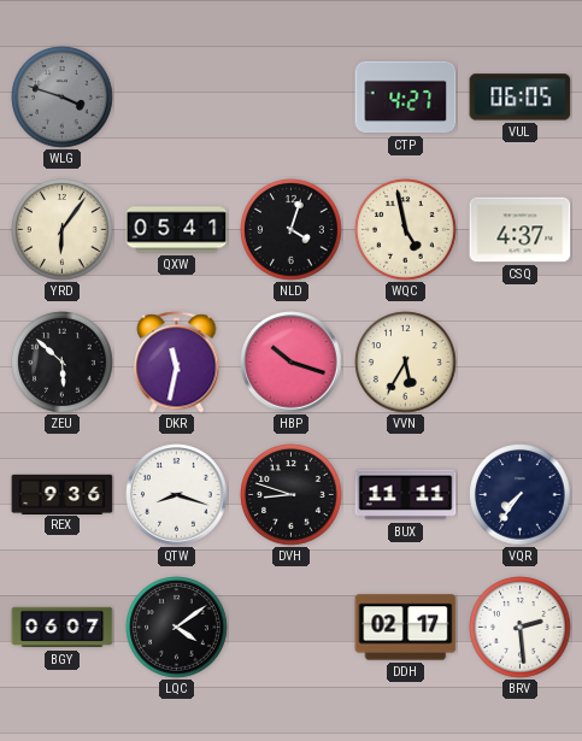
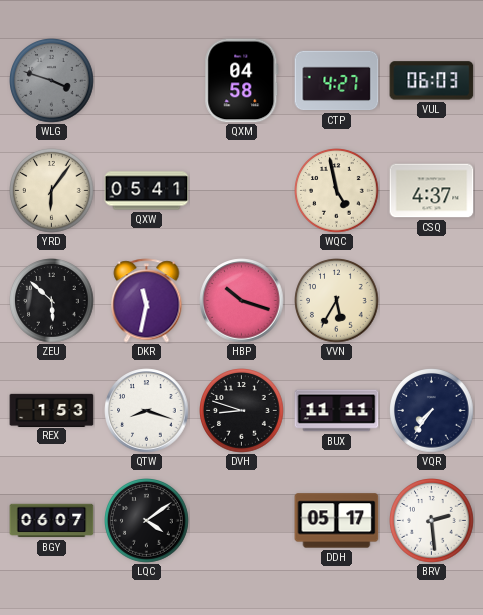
QXM: none -> 04:58
VUL: 06:05 -> 06:03
NLD: 4:03 -> none
REX: 9:36 -> 1:53
DDH: 02:17 -> 05:17
